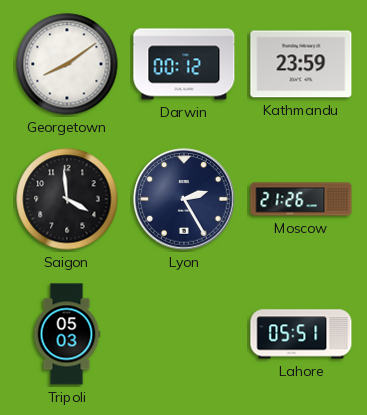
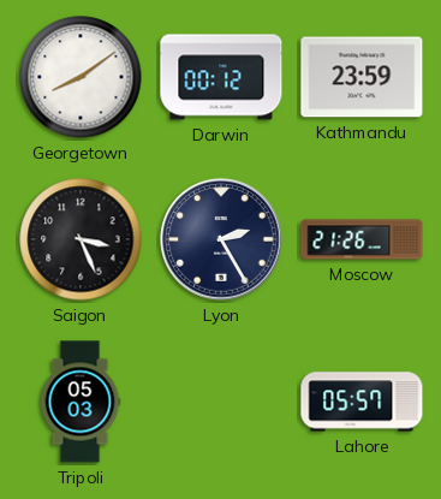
Saigon: 3:59 -> 3:26
Lahore: 05:51 -> 05:57
